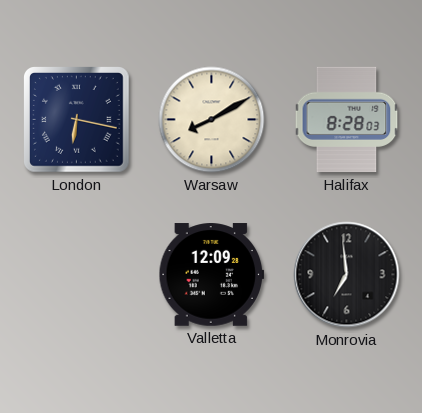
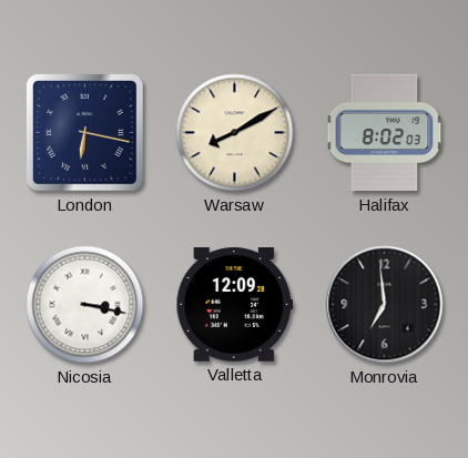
Halifax: 8:28 -> 8:02
Nicosia: none -> 3:17
